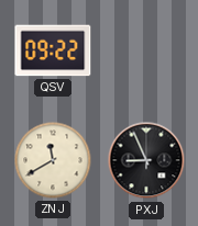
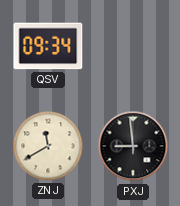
QSV: 09:22 -> 09:34
PXJ: 8:56 -> 8:59
